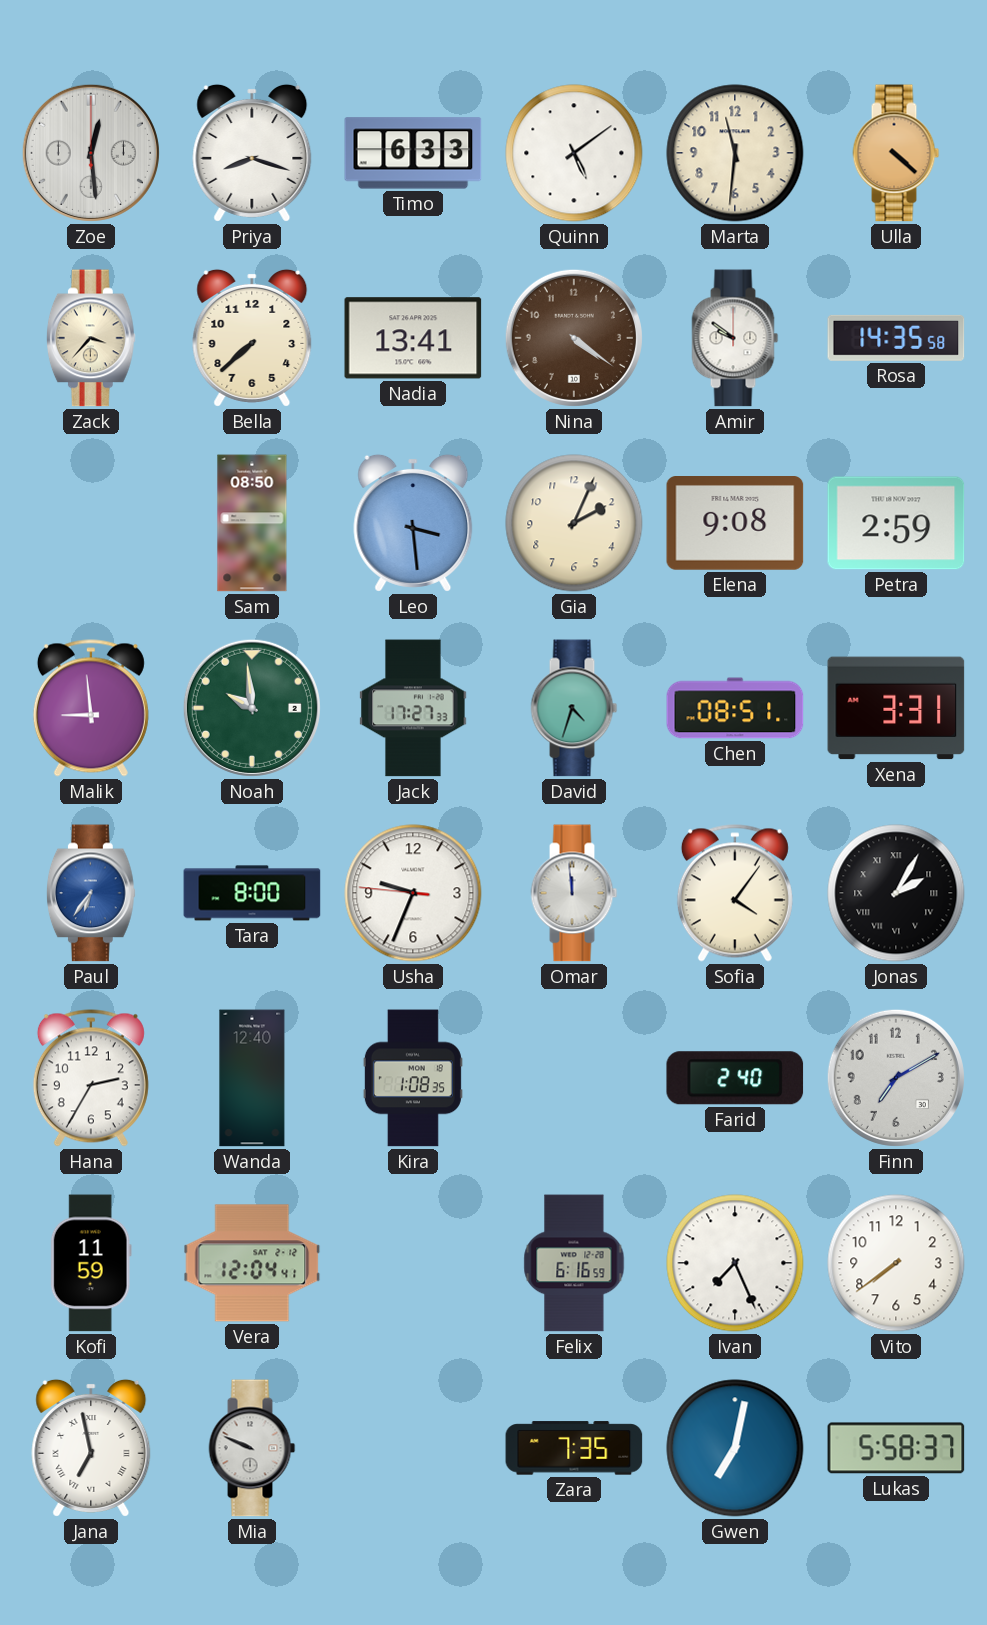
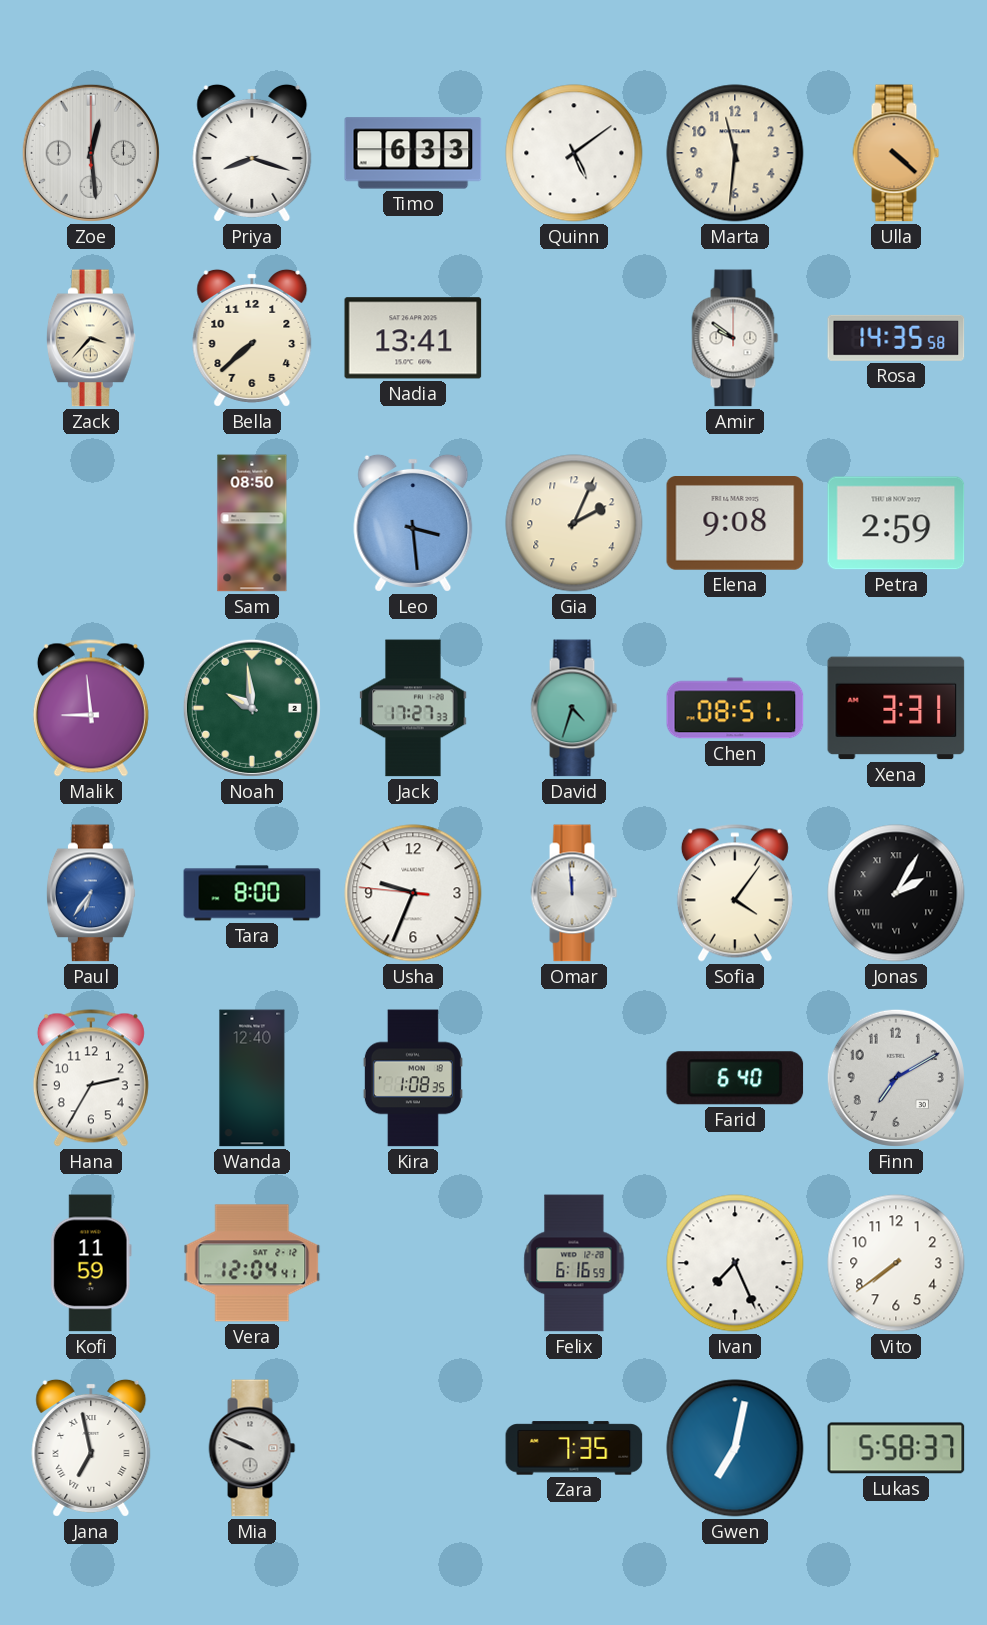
Nina: 4:21 -> none
Farid: 2:40 -> 6:40
